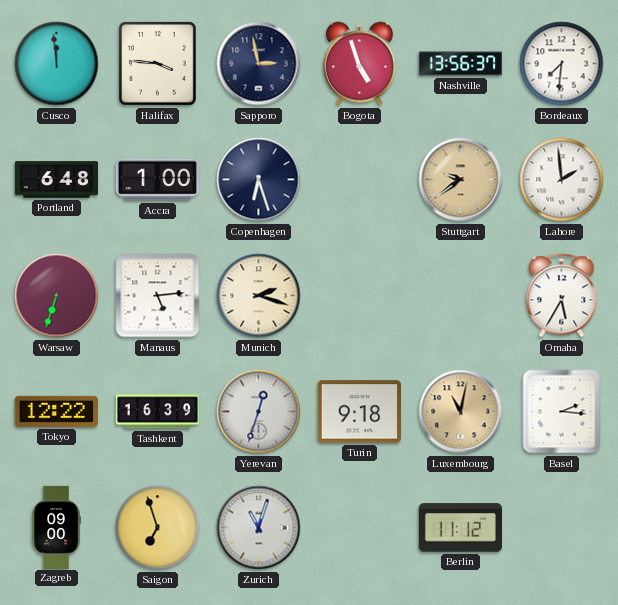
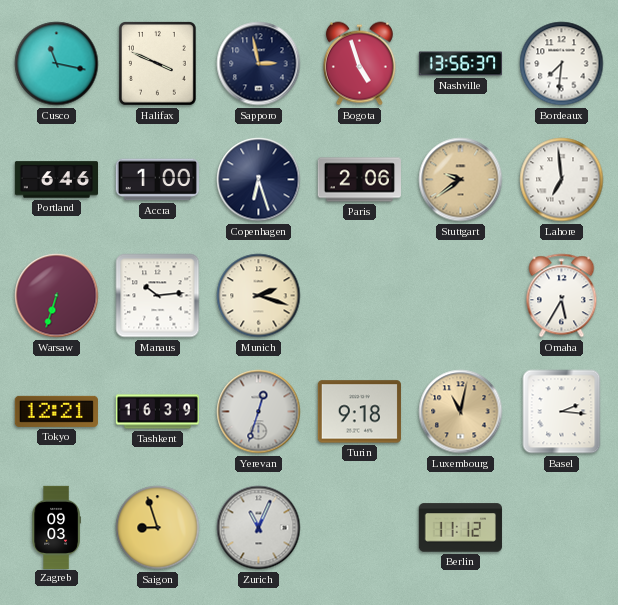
Cusco: 11:59 -> 11:17
Halifax: 3:46 -> 3:49
Portland: 6:48 -> 6:46
Paris: none -> 2:06
Lahore: 1:59 -> 6:59
Manaus: 5:14 -> 10:14
Tokyo: 12:22 -> 12:21
Zagreb: 09:00 -> 09:03
Saigon: 6:57 -> 8:57
Zurich: 11:03 -> 11:04
